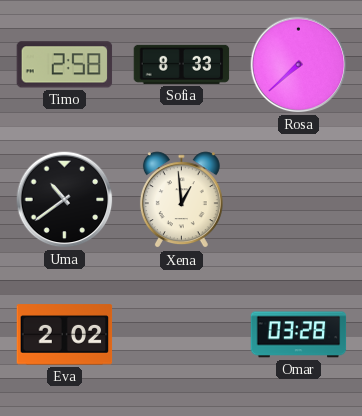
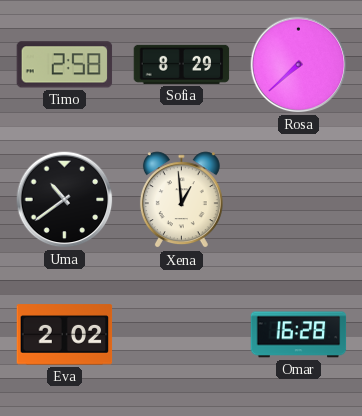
Sofia: 8:33 -> 8:29
Omar: 03:28 -> 16:28
